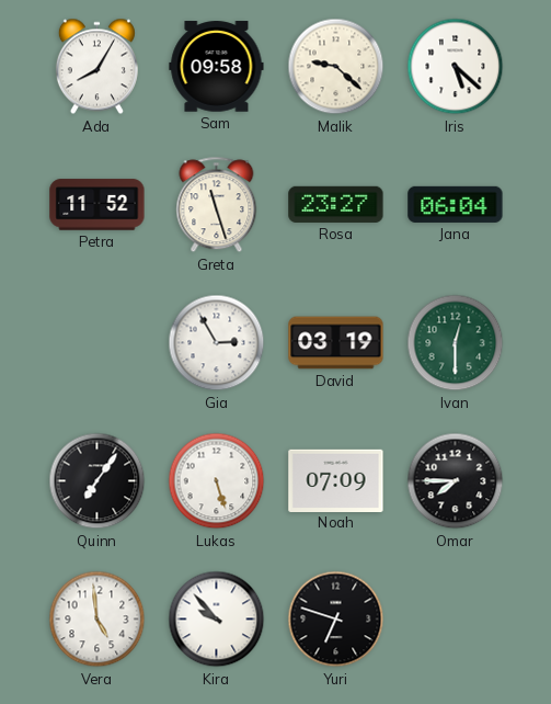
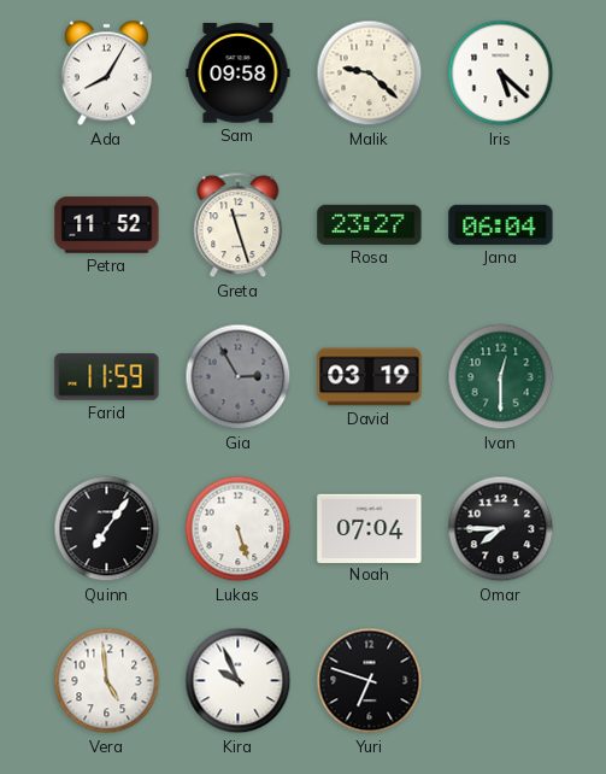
Farid: none -> 11:59
Gia dial: white -> grey
Noah: 07:09 -> 07:04
Kira: 9:53 -> 9:56
